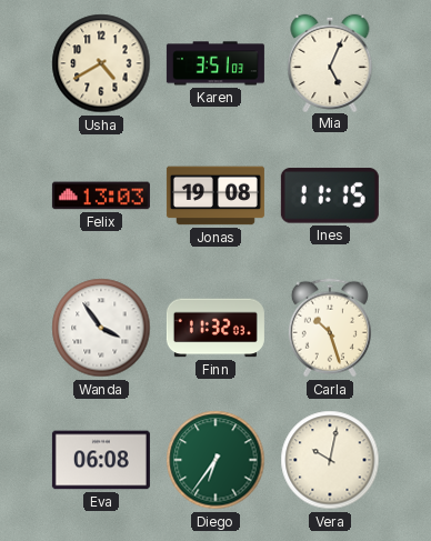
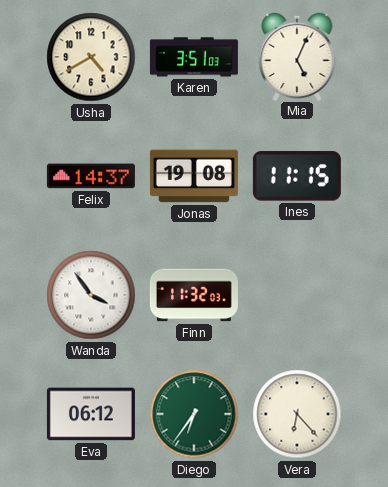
Felix: 13:03 -> 14:37
Carla: 10:27 -> none
Eva: 06:08 -> 06:12
Vera: 10:02 -> 6:23
